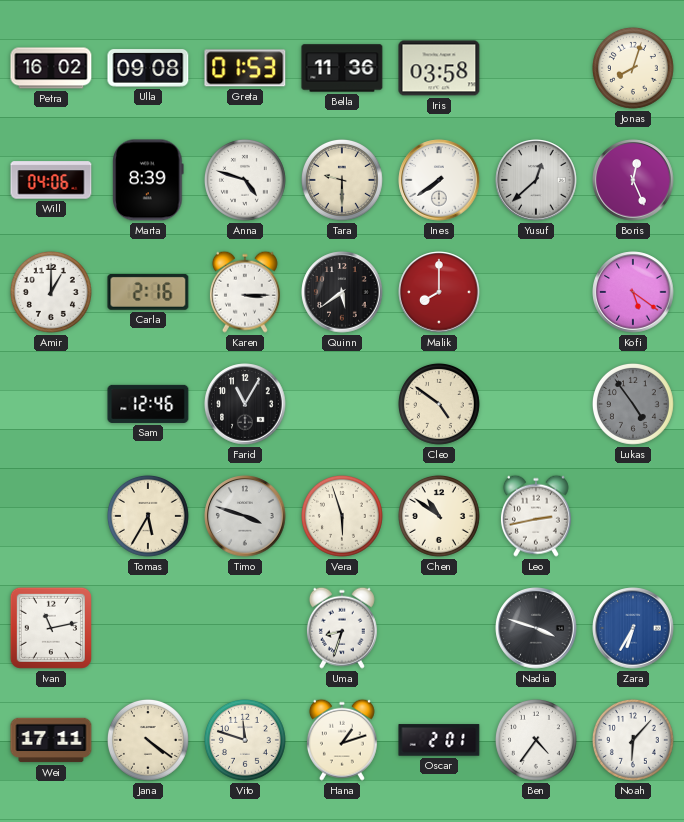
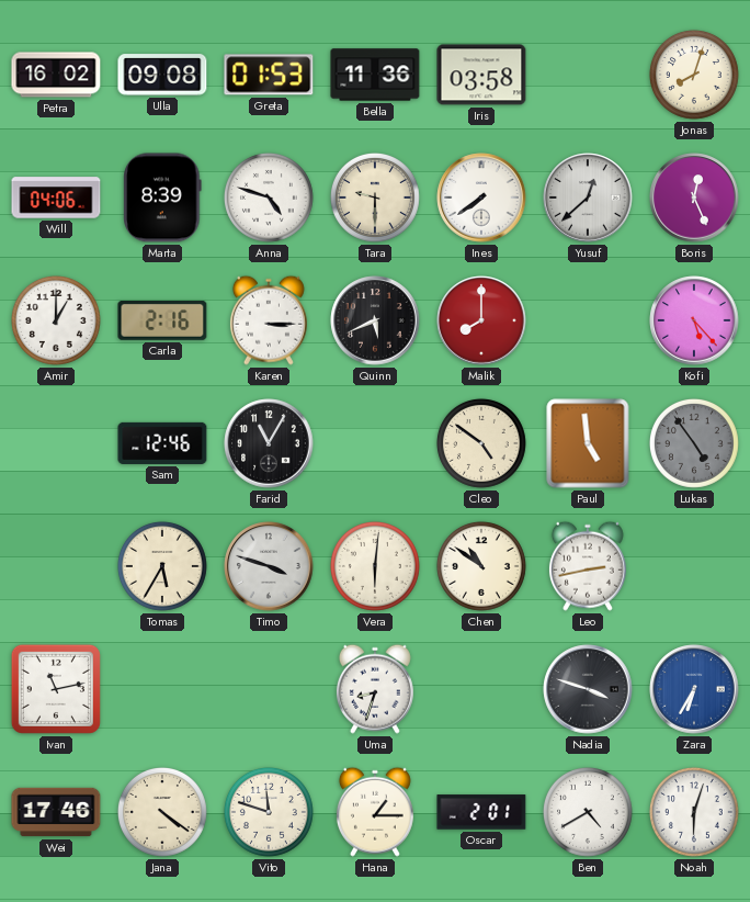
Quinn: 5:39 -> 5:41
Kofi: 5:21 -> 5:23
Paul: none -> 4:59
Vera: 5:57 -> 6:01
Wei: 17:11 -> 17:46
Hana: 1:12 -> 1:15
Ben: 4:36 -> 4:40
Noah: 6:07 -> 6:03
